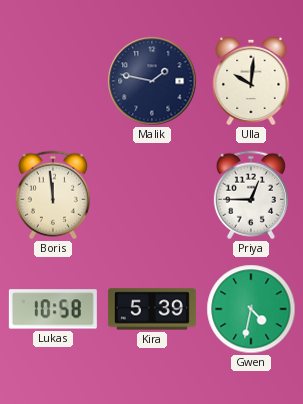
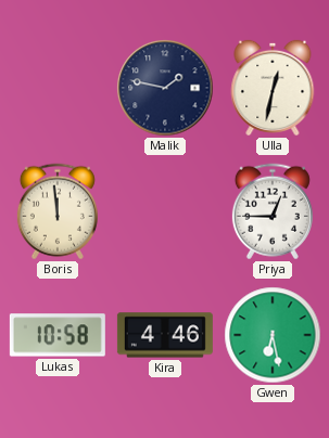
Ulla: 10:01 -> 12:32
Kira: 5:39 -> 4:46
Gwen: 4:32 -> 6:28
